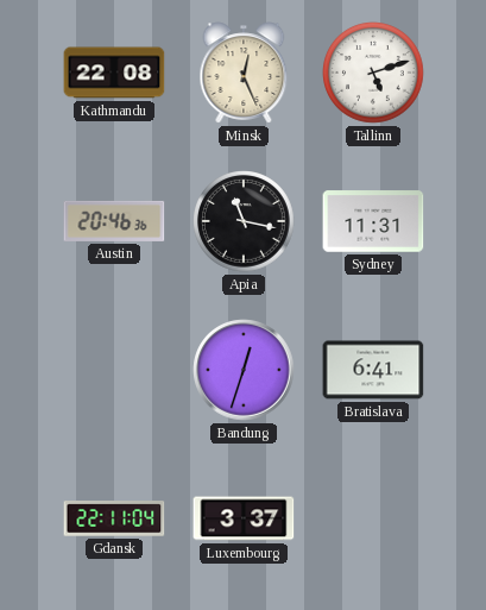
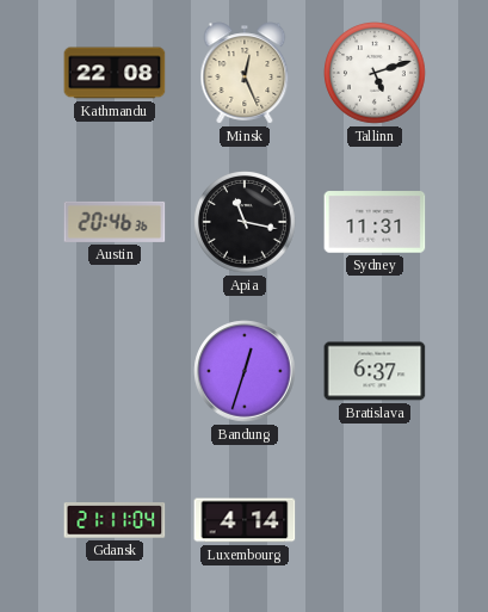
Bratislava: 6:41 -> 6:37
Gdansk: 22:11 -> 21:11
Luxembourg: 3:37 -> 4:14
